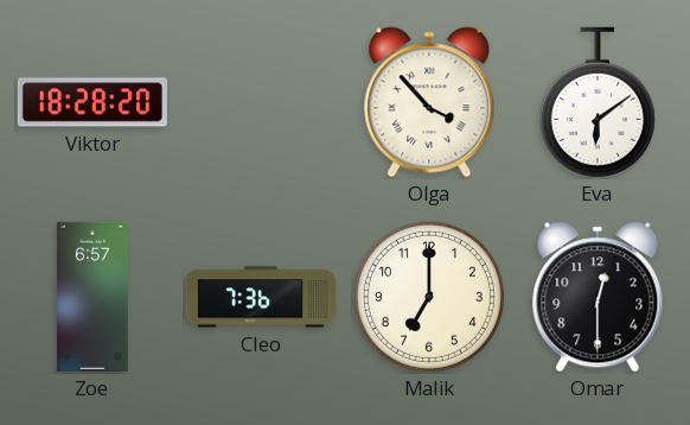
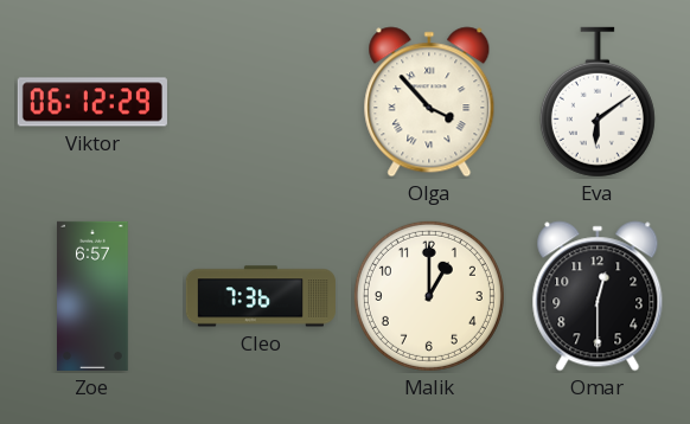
Viktor: 18:28 -> 06:12
Malik: 7:00 -> 1:00
